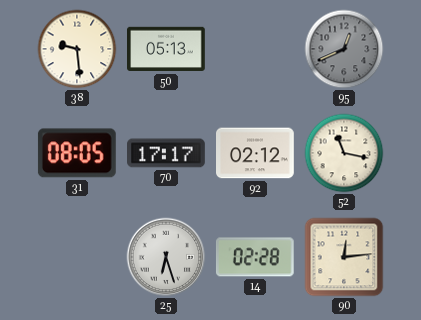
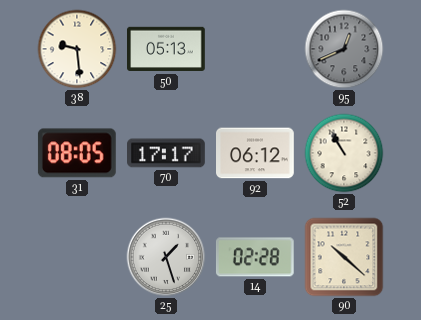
92: 02:12 -> 06:12
52: 11:17 -> 10:55
25: 6:27 -> 1:27
90: 12:14 -> 10:22
